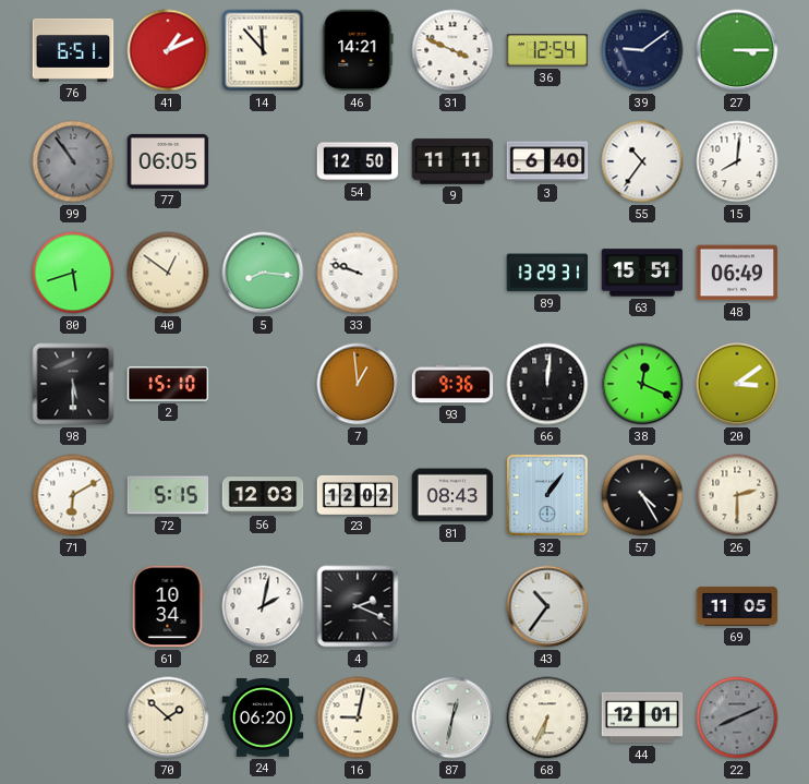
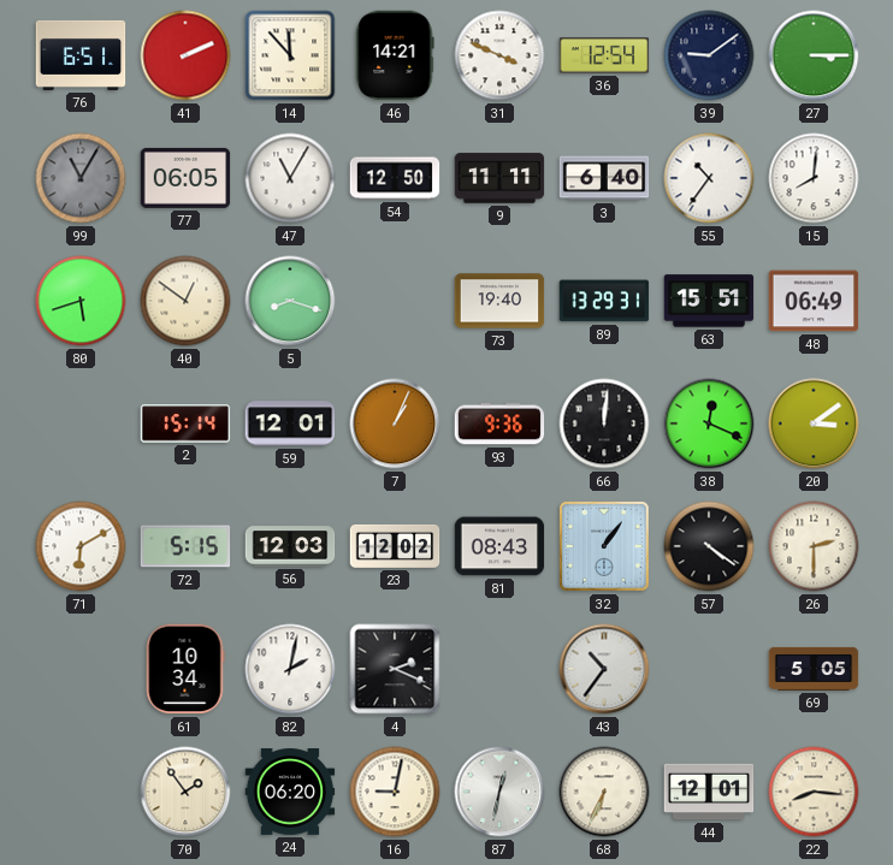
41: 1:11 -> 2:11
99: 10:54 -> 11:05
47: none -> 11:05
5: 8:16 -> 8:18
33: 9:48 -> none
73: none -> 19:40
98: 5:30 -> none
2: 15:10 -> 15:14
59: none -> 12:01
7: 12:59 -> 1:04
57: 4:25 -> 4:21
69: 11:05 -> 5:05
70: 1:52 -> 1:54
22: 8:11 -> 8:16
22 dial: grey -> cream
